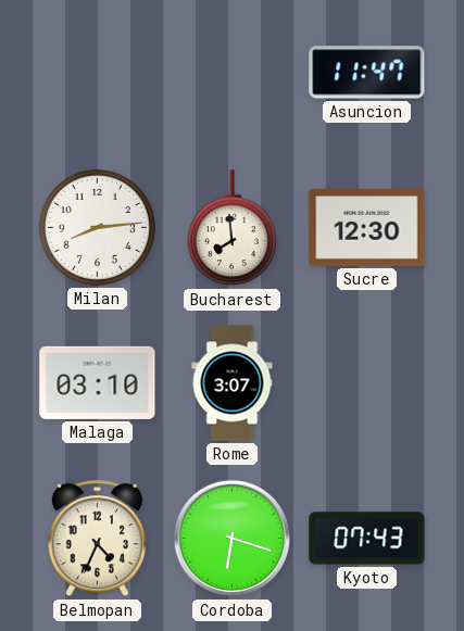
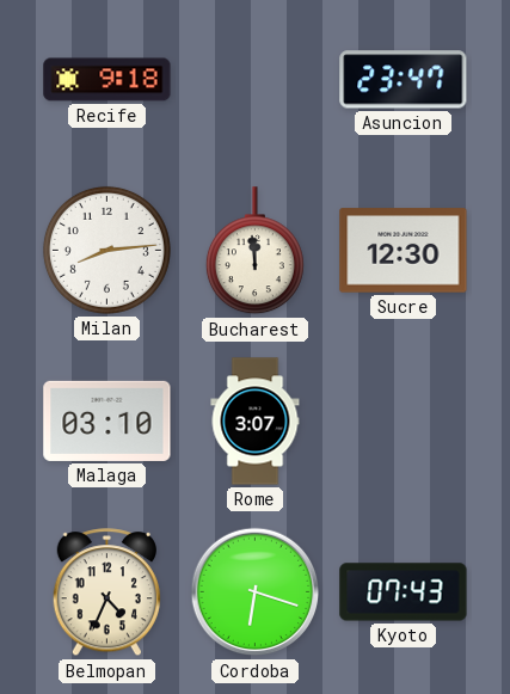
Recife: none -> 9:18
Asuncion: 11:47 -> 23:47
Bucharest: 7:59 -> 11:59
